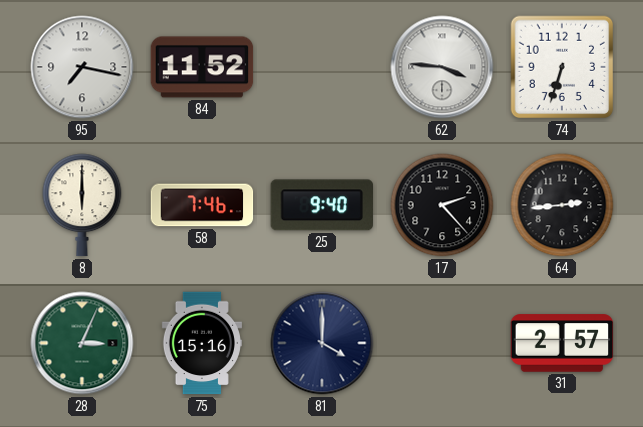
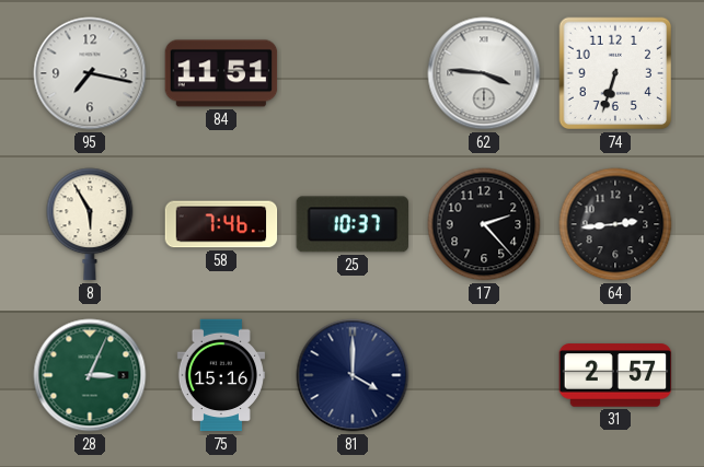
84: 11:52 -> 11:51
8: 6:00 -> 5:55
25: 9:40 -> 10:37
